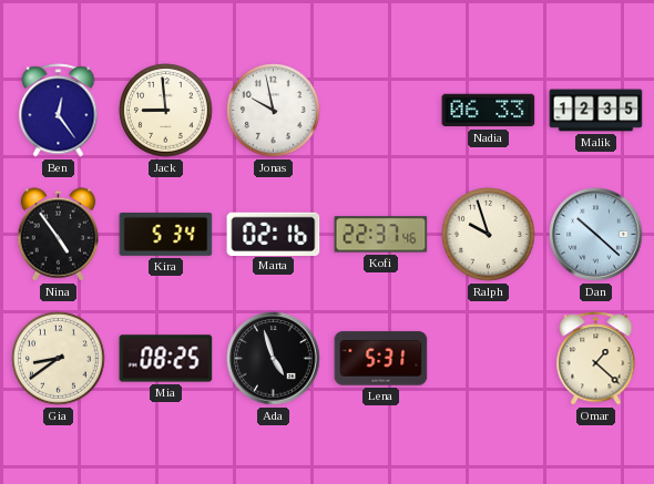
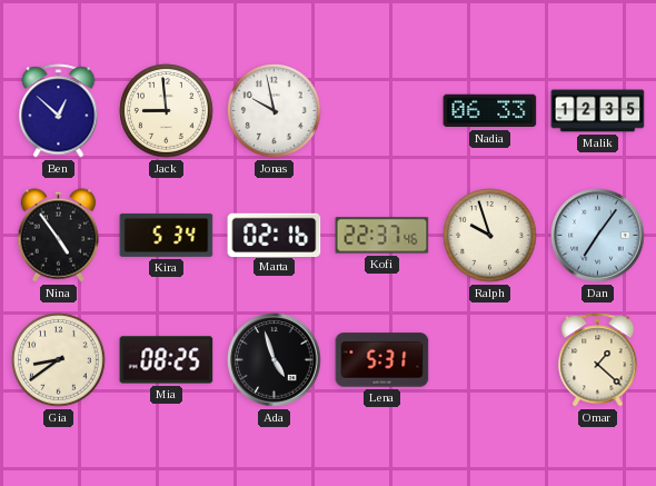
Ben: 12:24 -> 12:52
Dan: 10:22 -> 7:06
